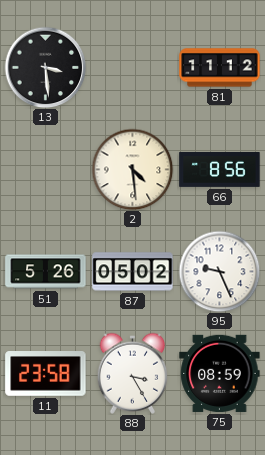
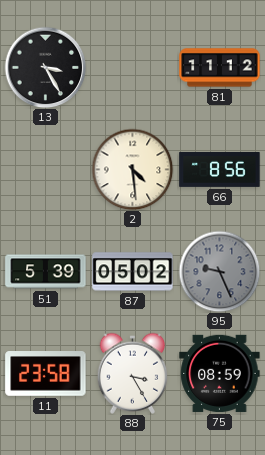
13: 3:29 -> 3:25
51: 5:26 -> 5:39
95 dial: white -> grey
